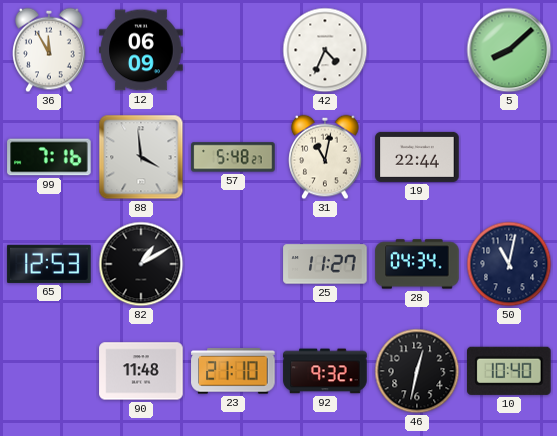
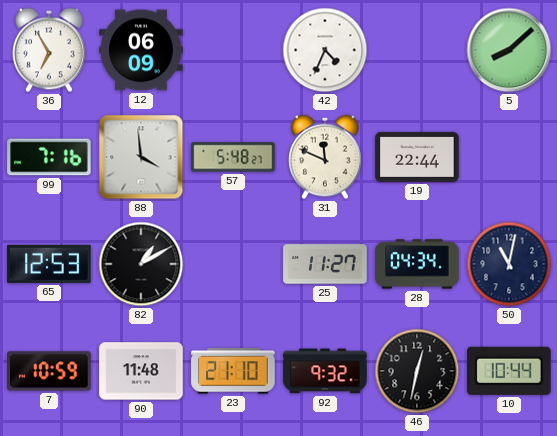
36: 11:55 -> 6:55
31: 11:02 -> 11:49
7: none -> 10:59
10: 10:40 -> 10:44
